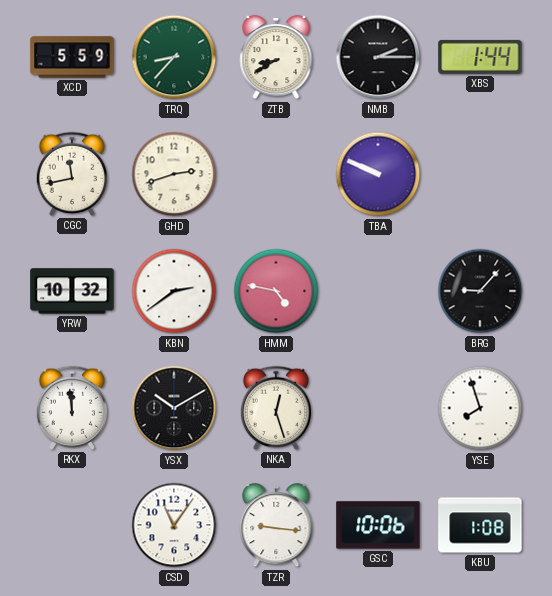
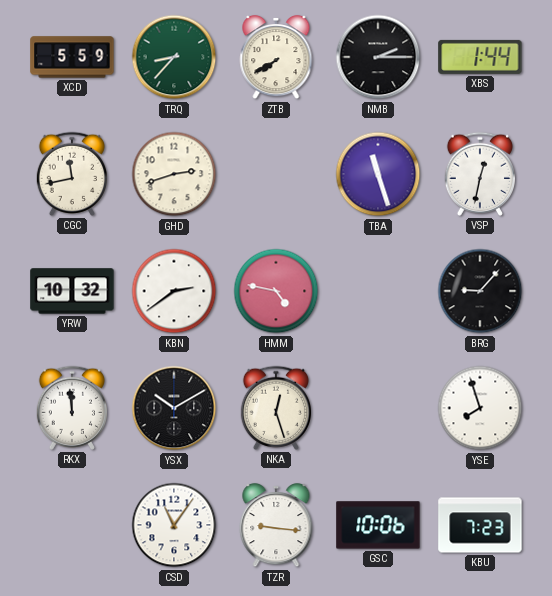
ZTB: 8:40 -> 7:40
TBA: 9:49 -> 11:27
VSP: none -> 12:32
KBU: 1:08 -> 7:23
